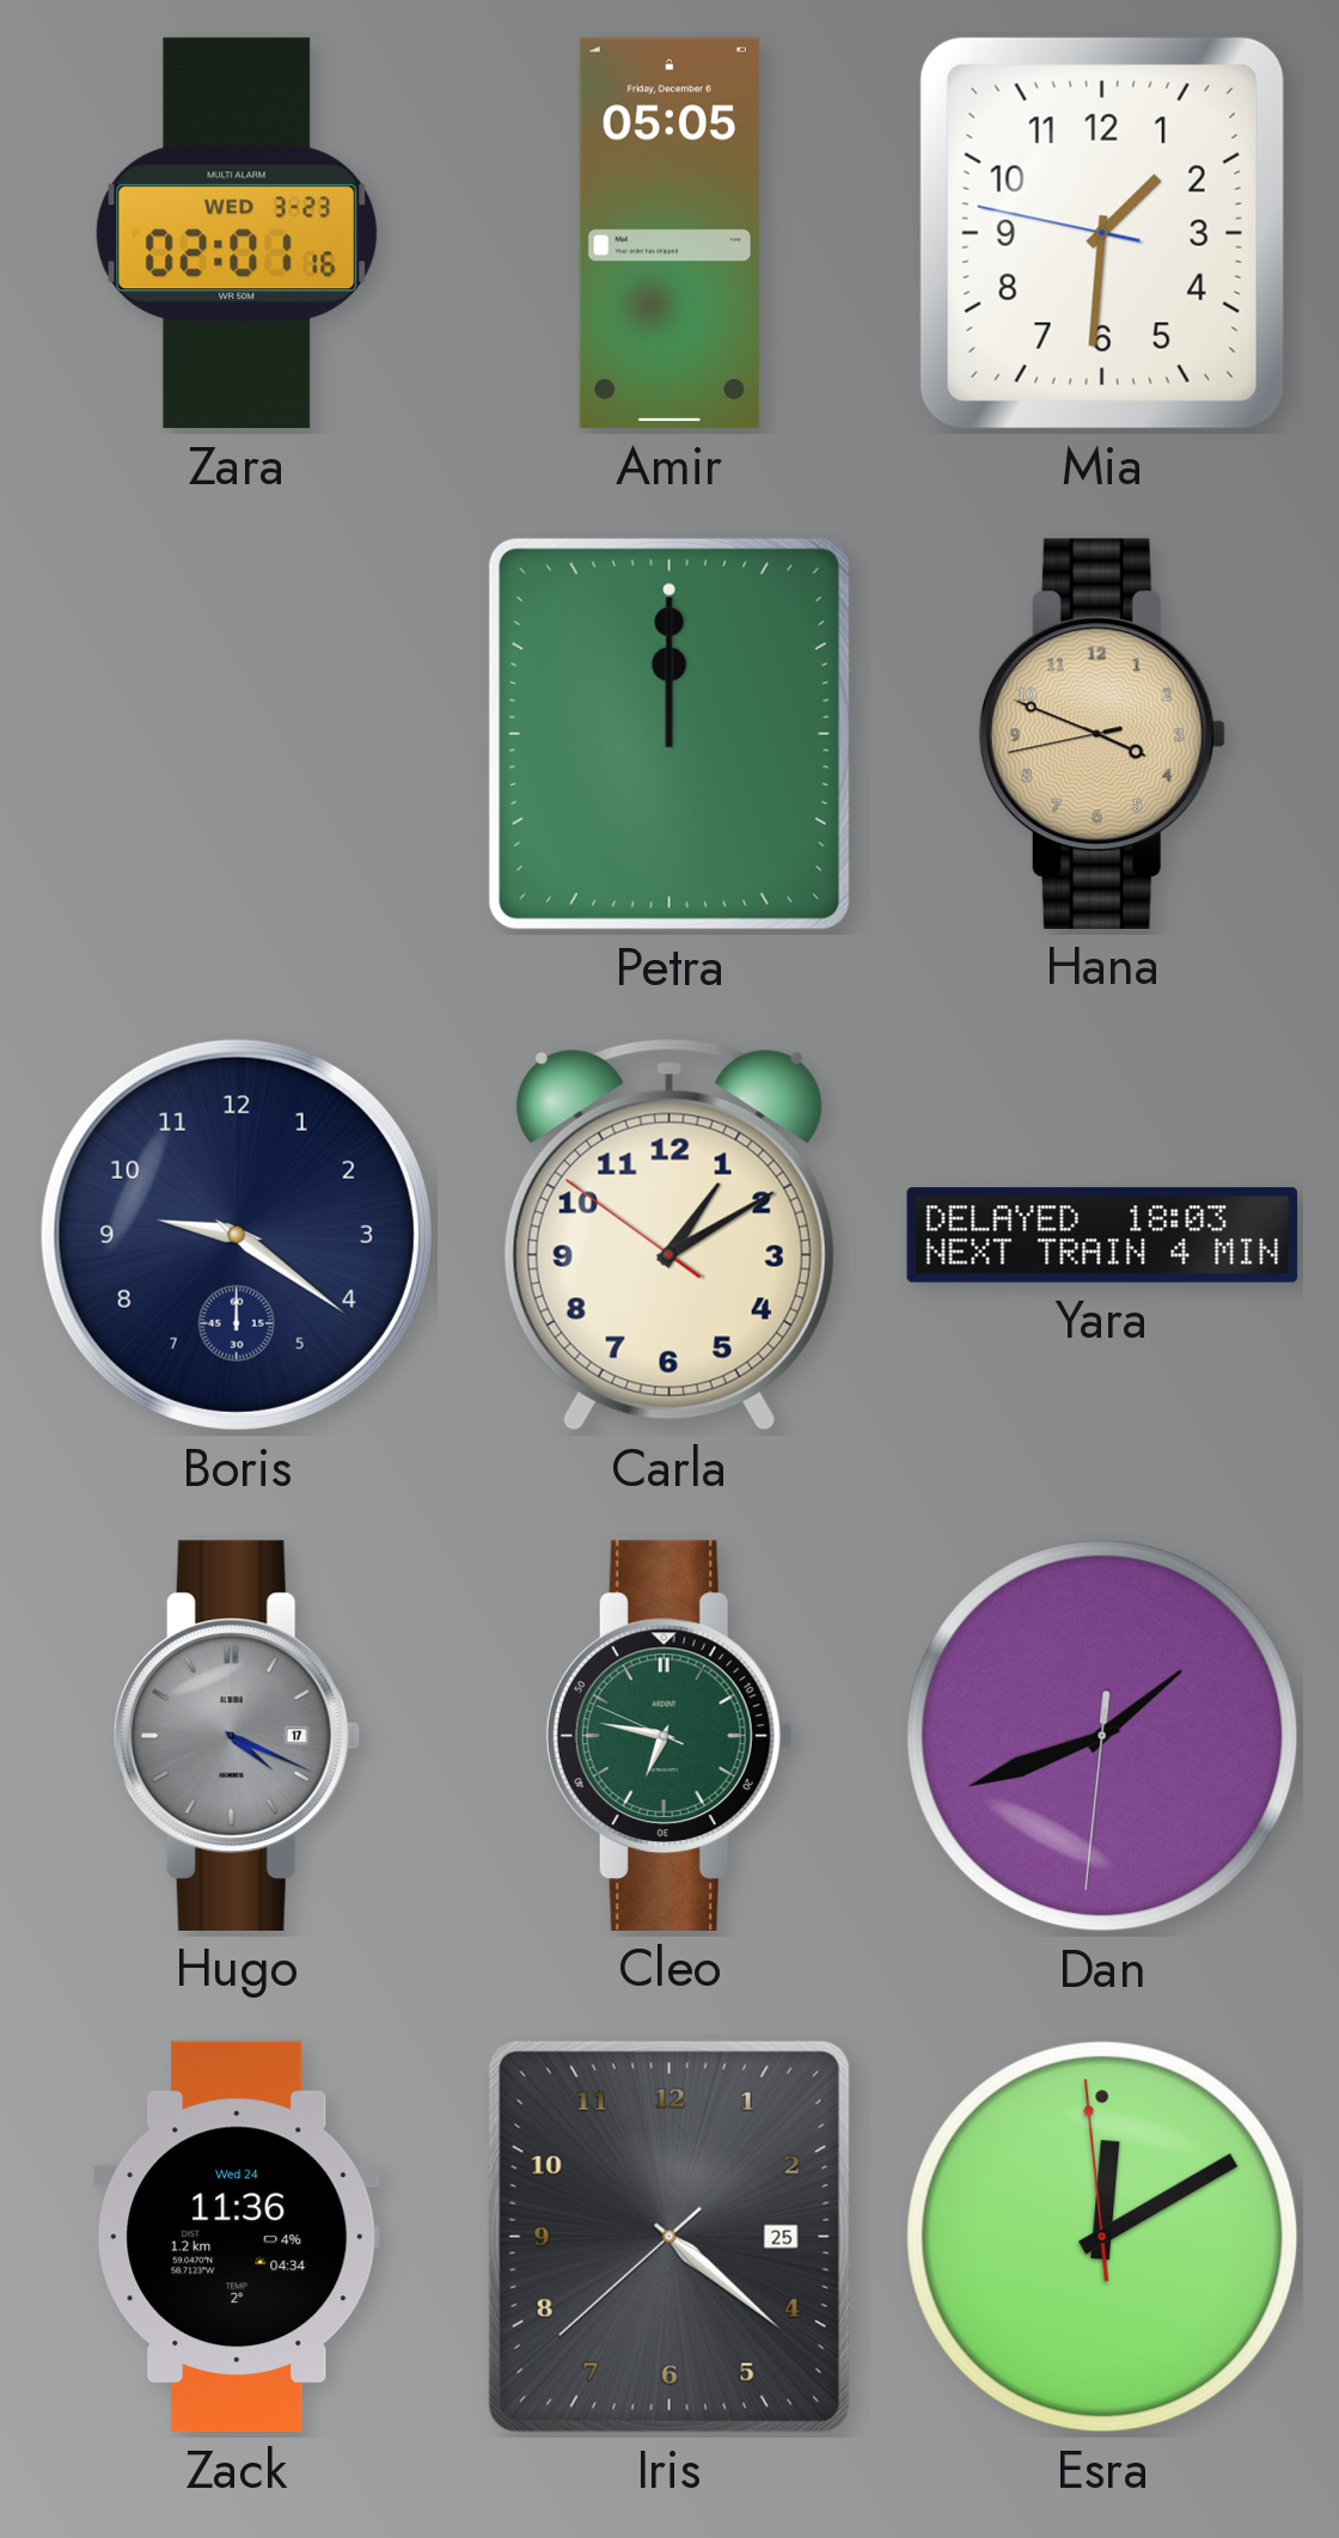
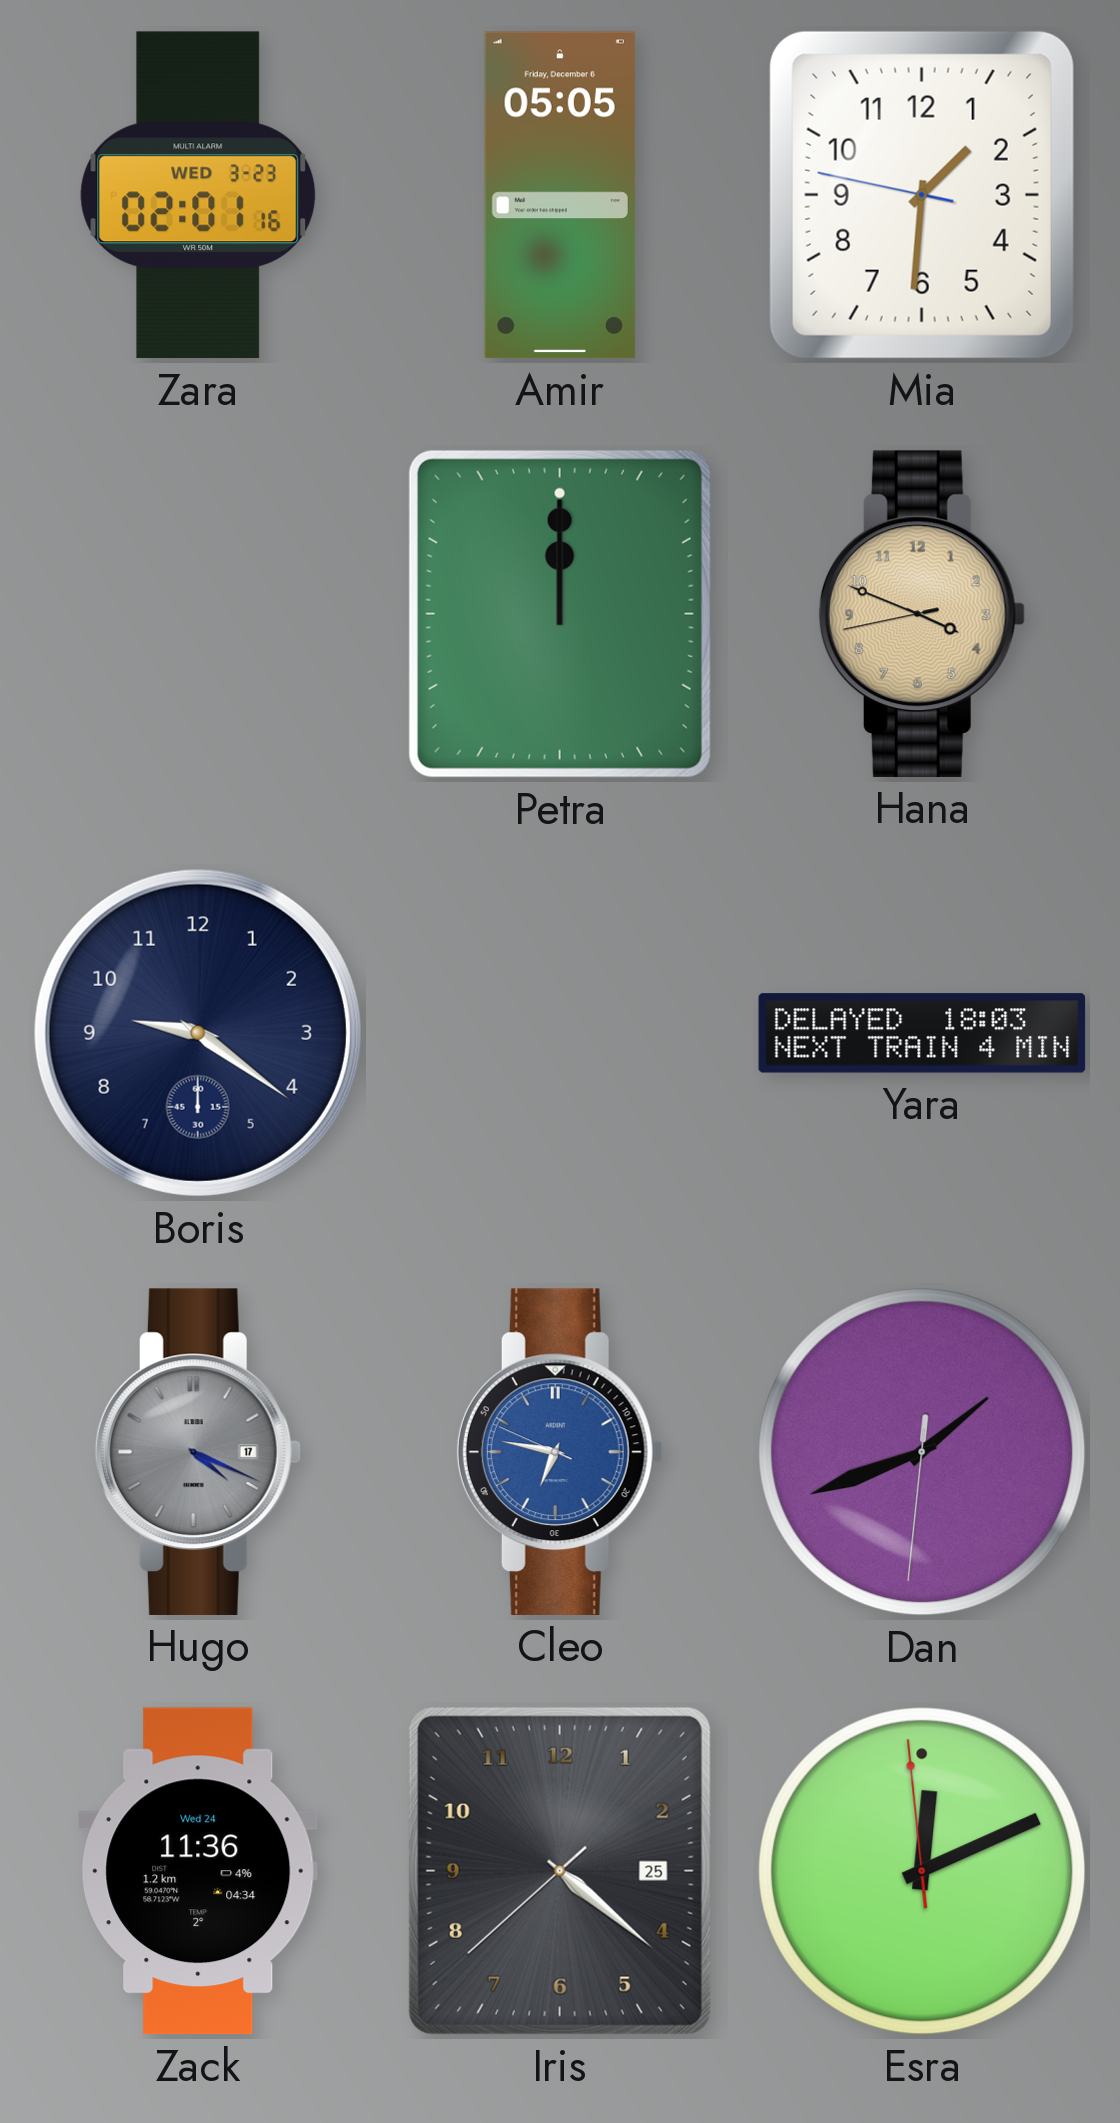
Carla: 1:09 -> none
Cleo dial: green -> blue
Esra: 12:09 -> 12:10
